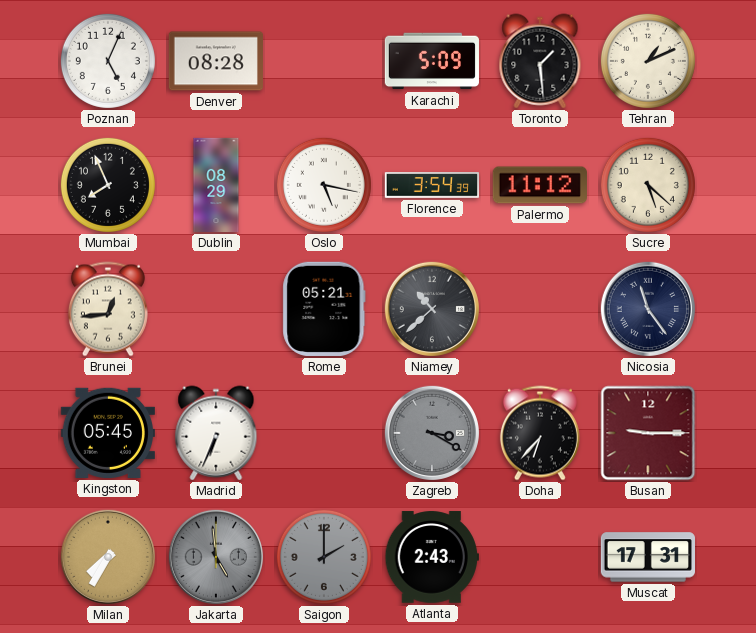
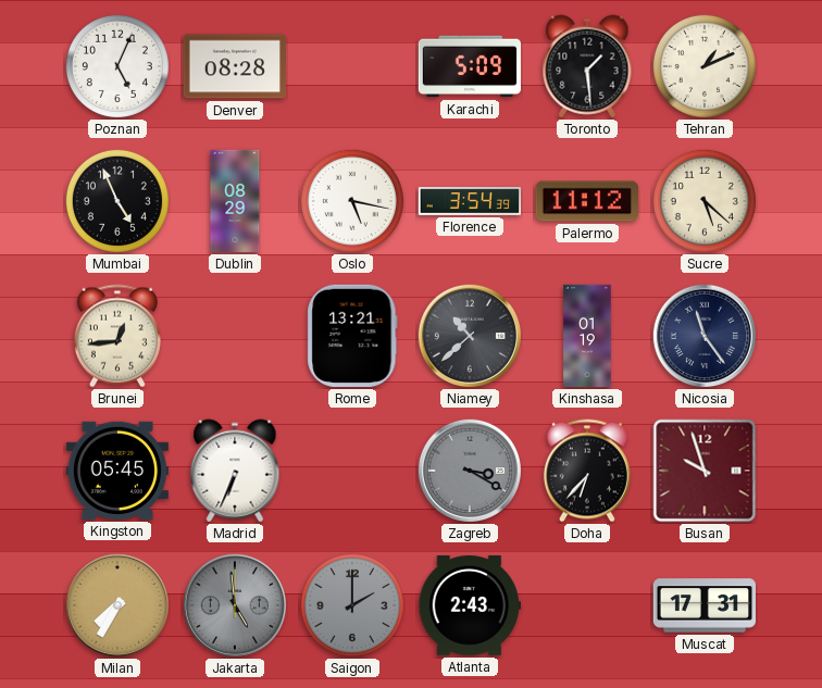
Mumbai: 7:56 -> 4:56
Rome: 05:21 -> 13:21
Kinshasa: none -> 01:19
Busan: 9:15 -> 9:57
